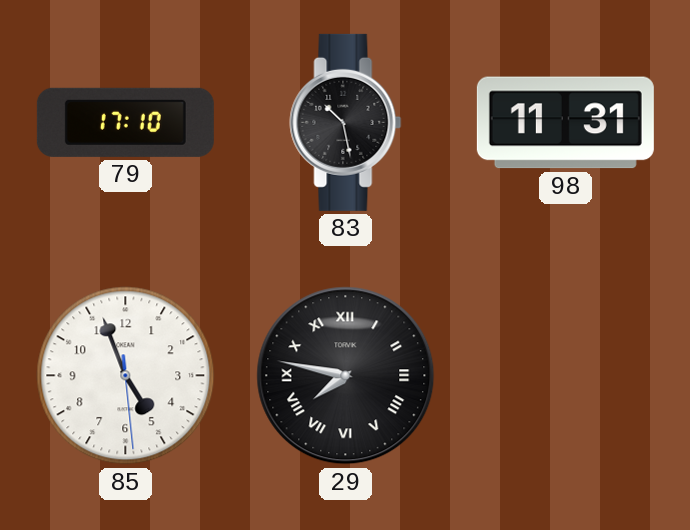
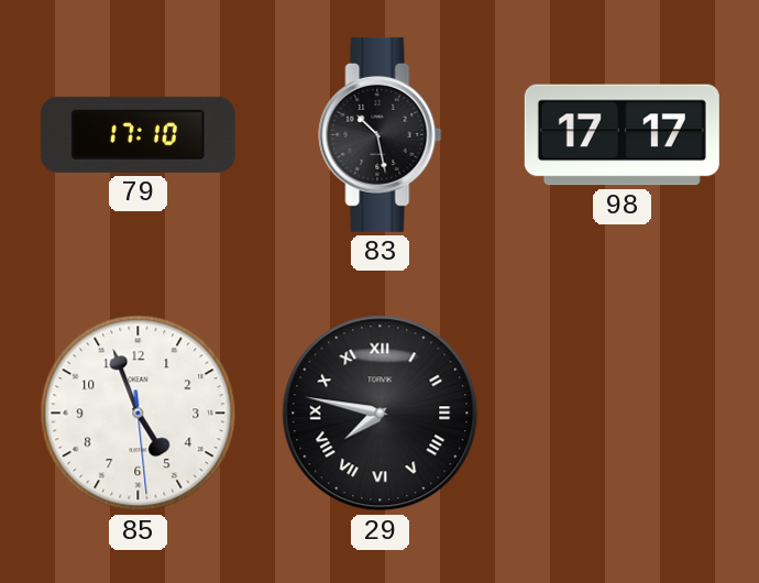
98: 11:31 -> 17:17
